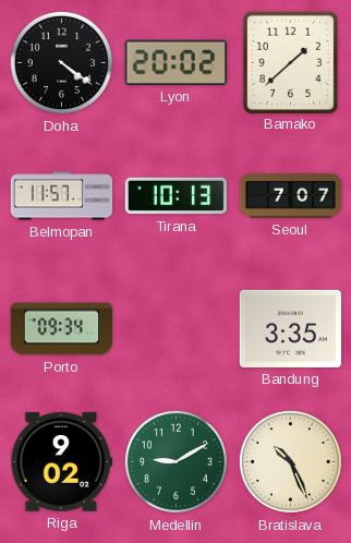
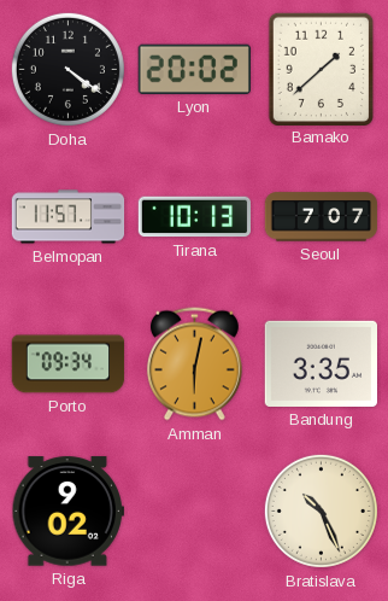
Amman: none -> 6:02
Medellin: 9:10 -> none
